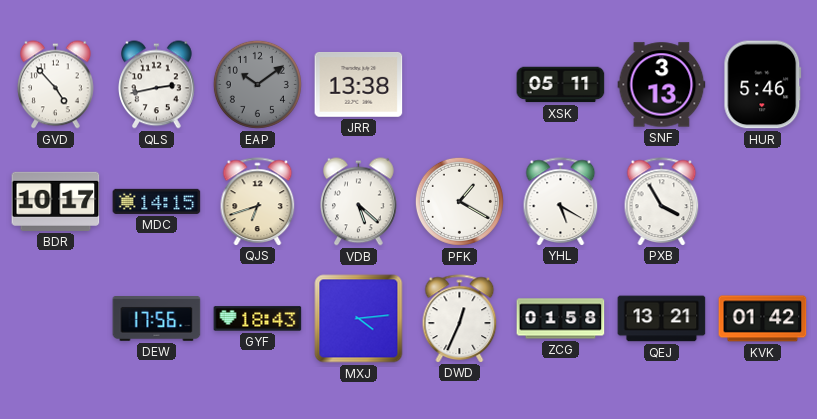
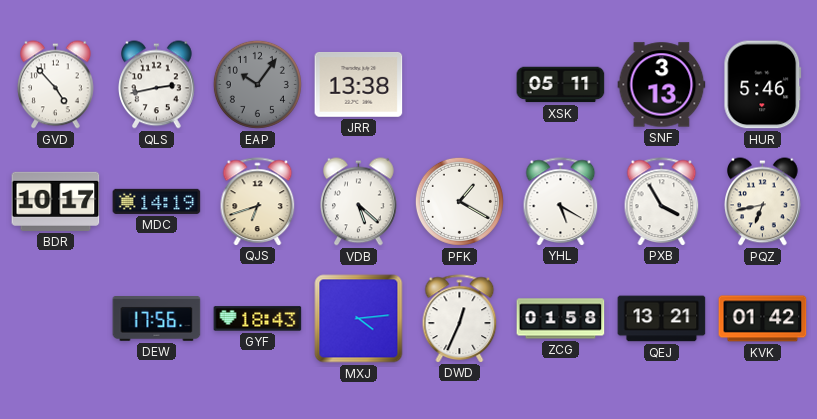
EAP: 10:09 -> 10:06
MDC: 14:15 -> 14:19
PQZ: none -> 6:43
